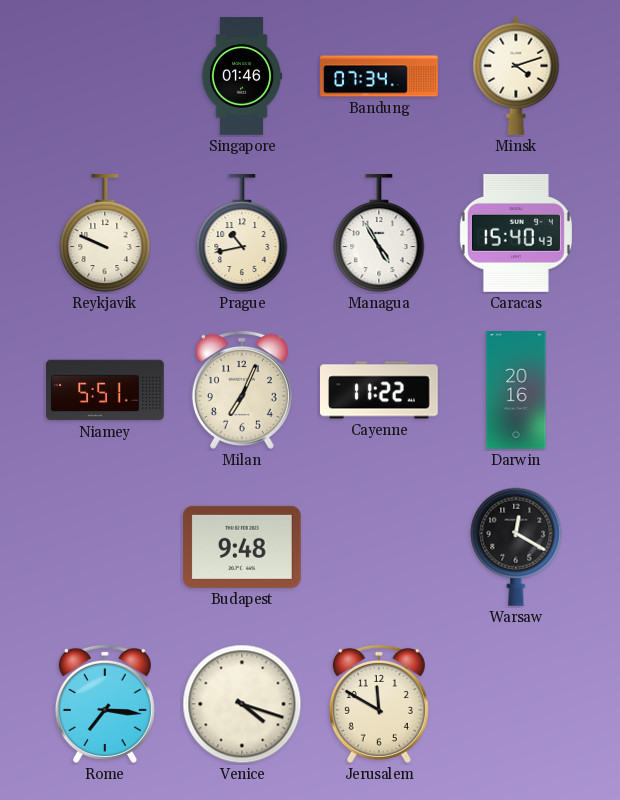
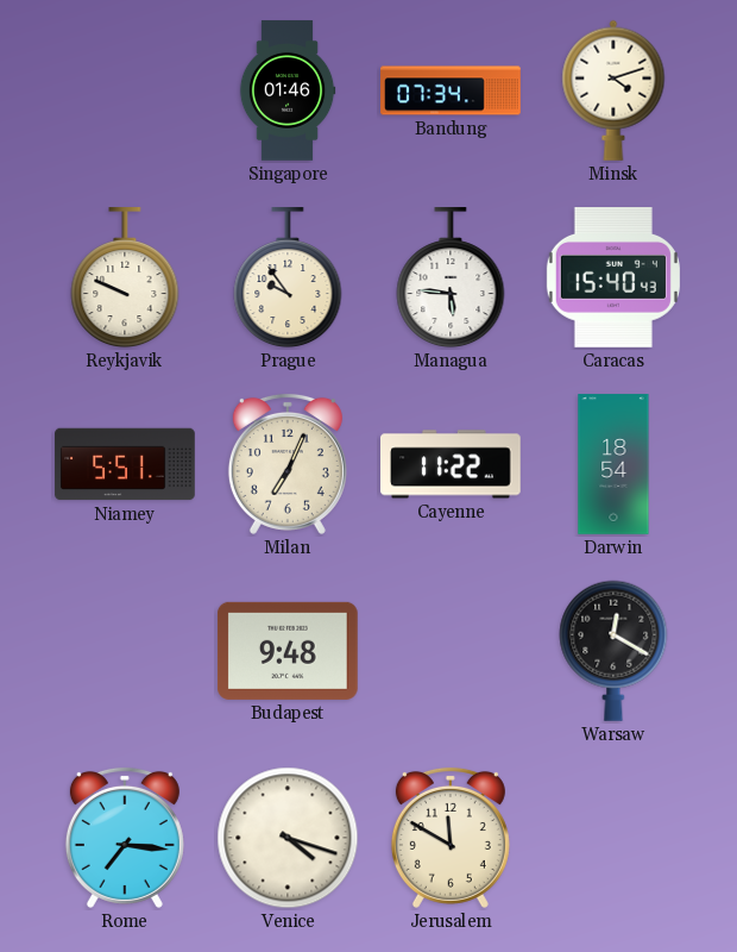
Prague: 10:43 -> 9:54
Managua: 4:55 -> 5:46
Darwin: 20:16 -> 18:54
